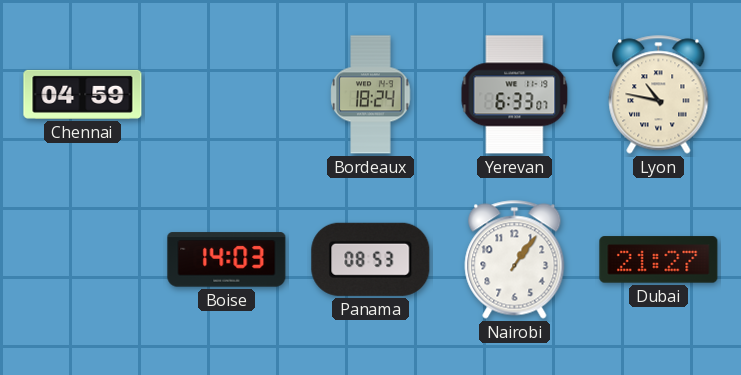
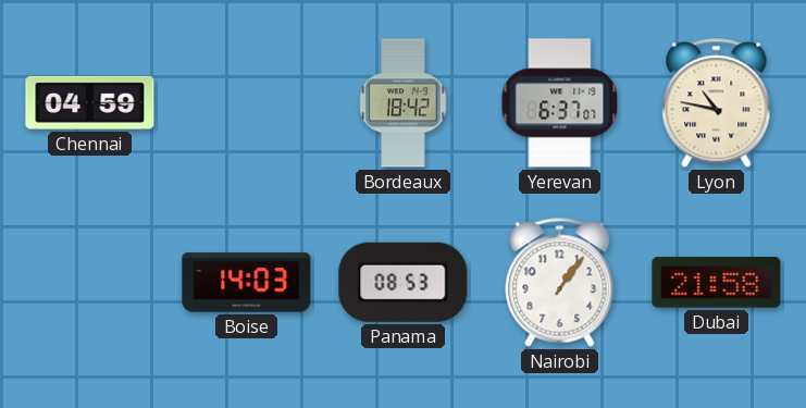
Bordeaux: 18:24 -> 18:42
Yerevan: 6:33 -> 6:37
Dubai: 21:27 -> 21:58
